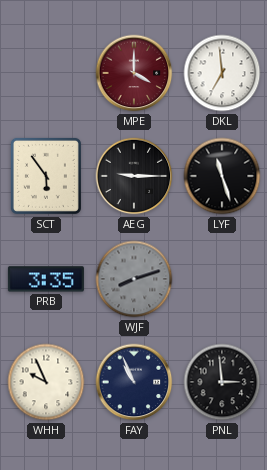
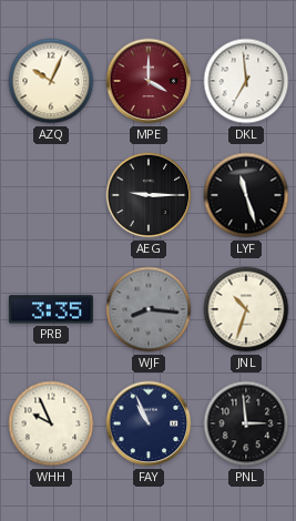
AZQ: none -> 10:04
SCT: 5:54 -> none
WJF: 8:12 -> 8:16
JNL: none -> 10:33
